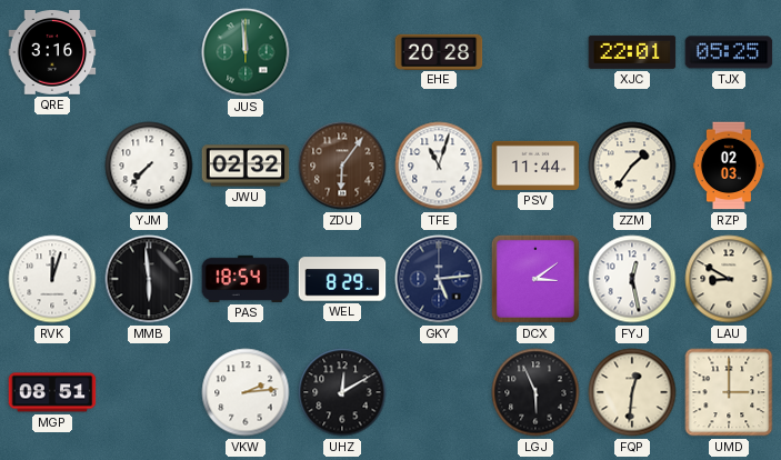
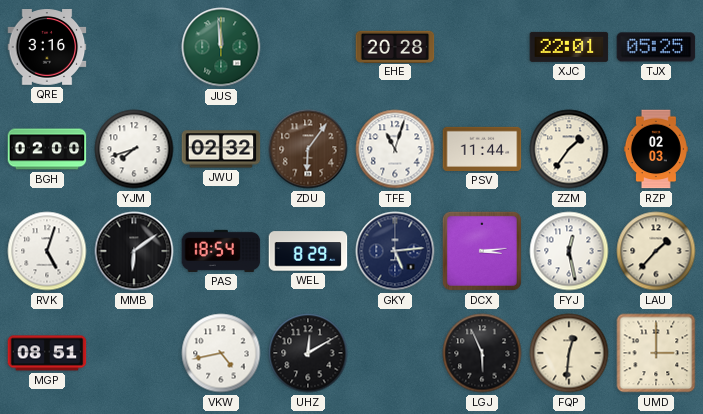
BGH: none -> 02:00
YJM: 7:37 -> 7:42
RVK: 12:03 -> 5:03
MMB: 5:59 -> 6:09
DCX: 3:09 -> 3:14
LAU: 8:50 -> 1:37
VKW: 2:14 -> 4:43
